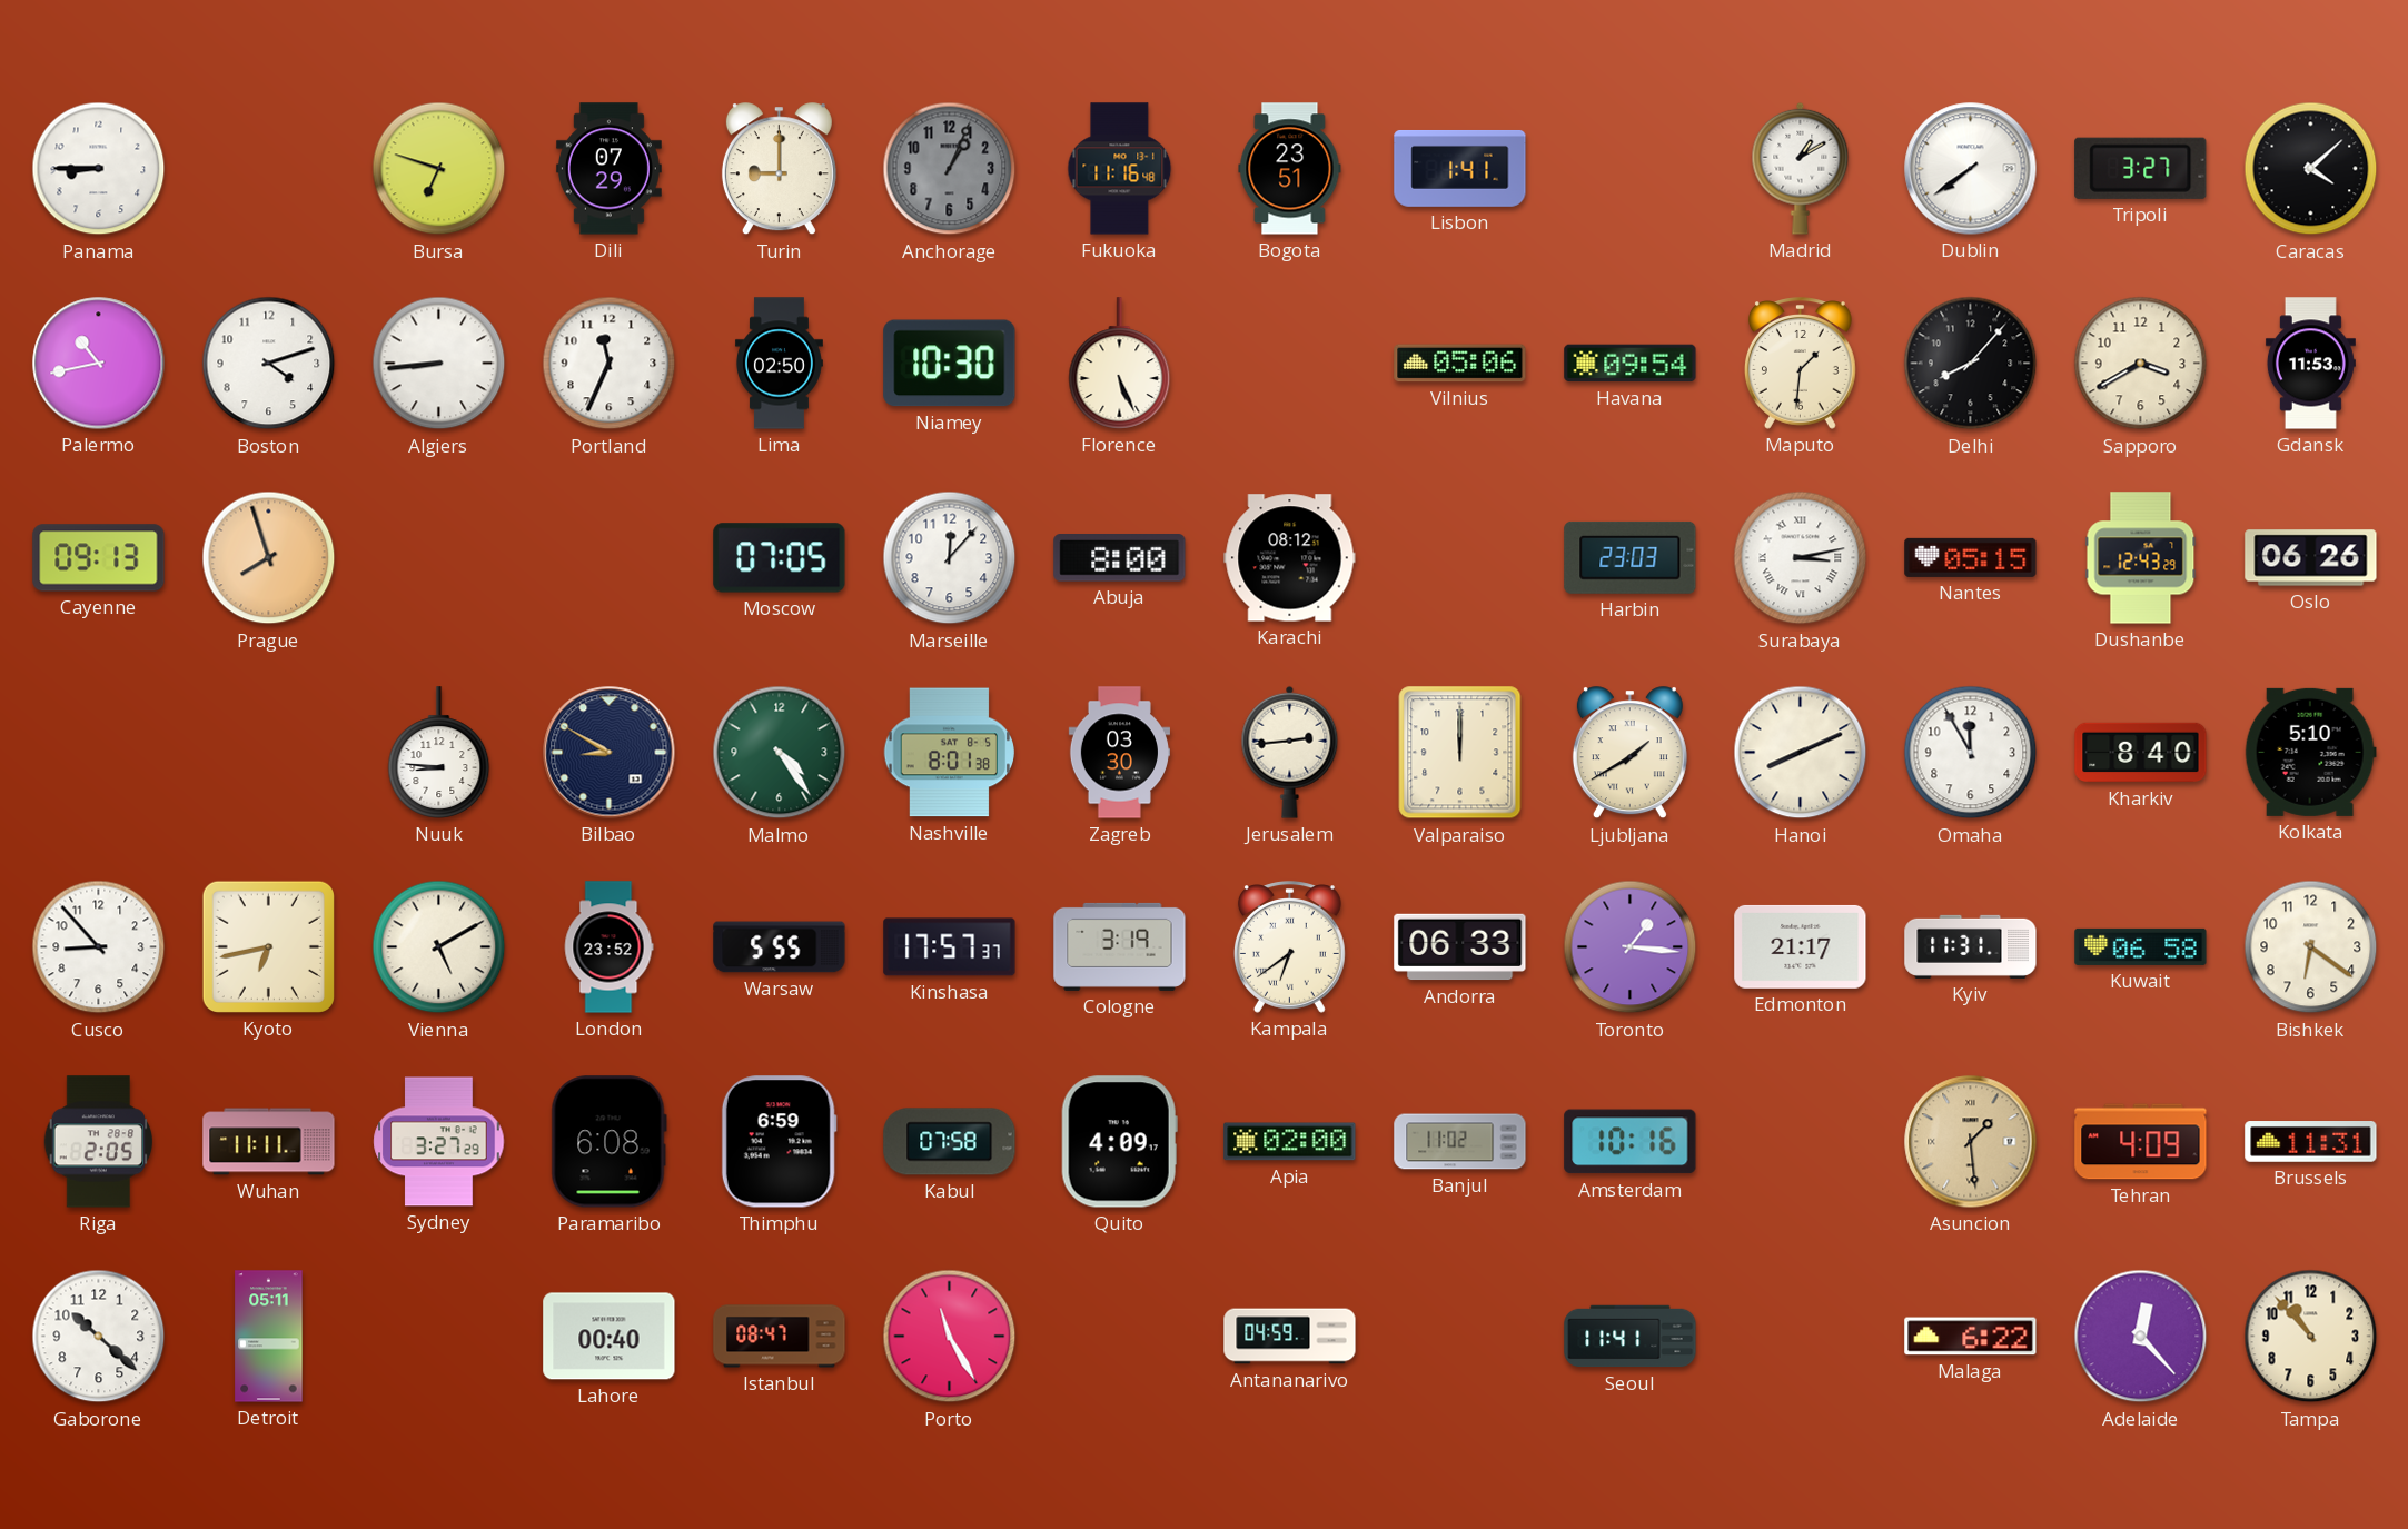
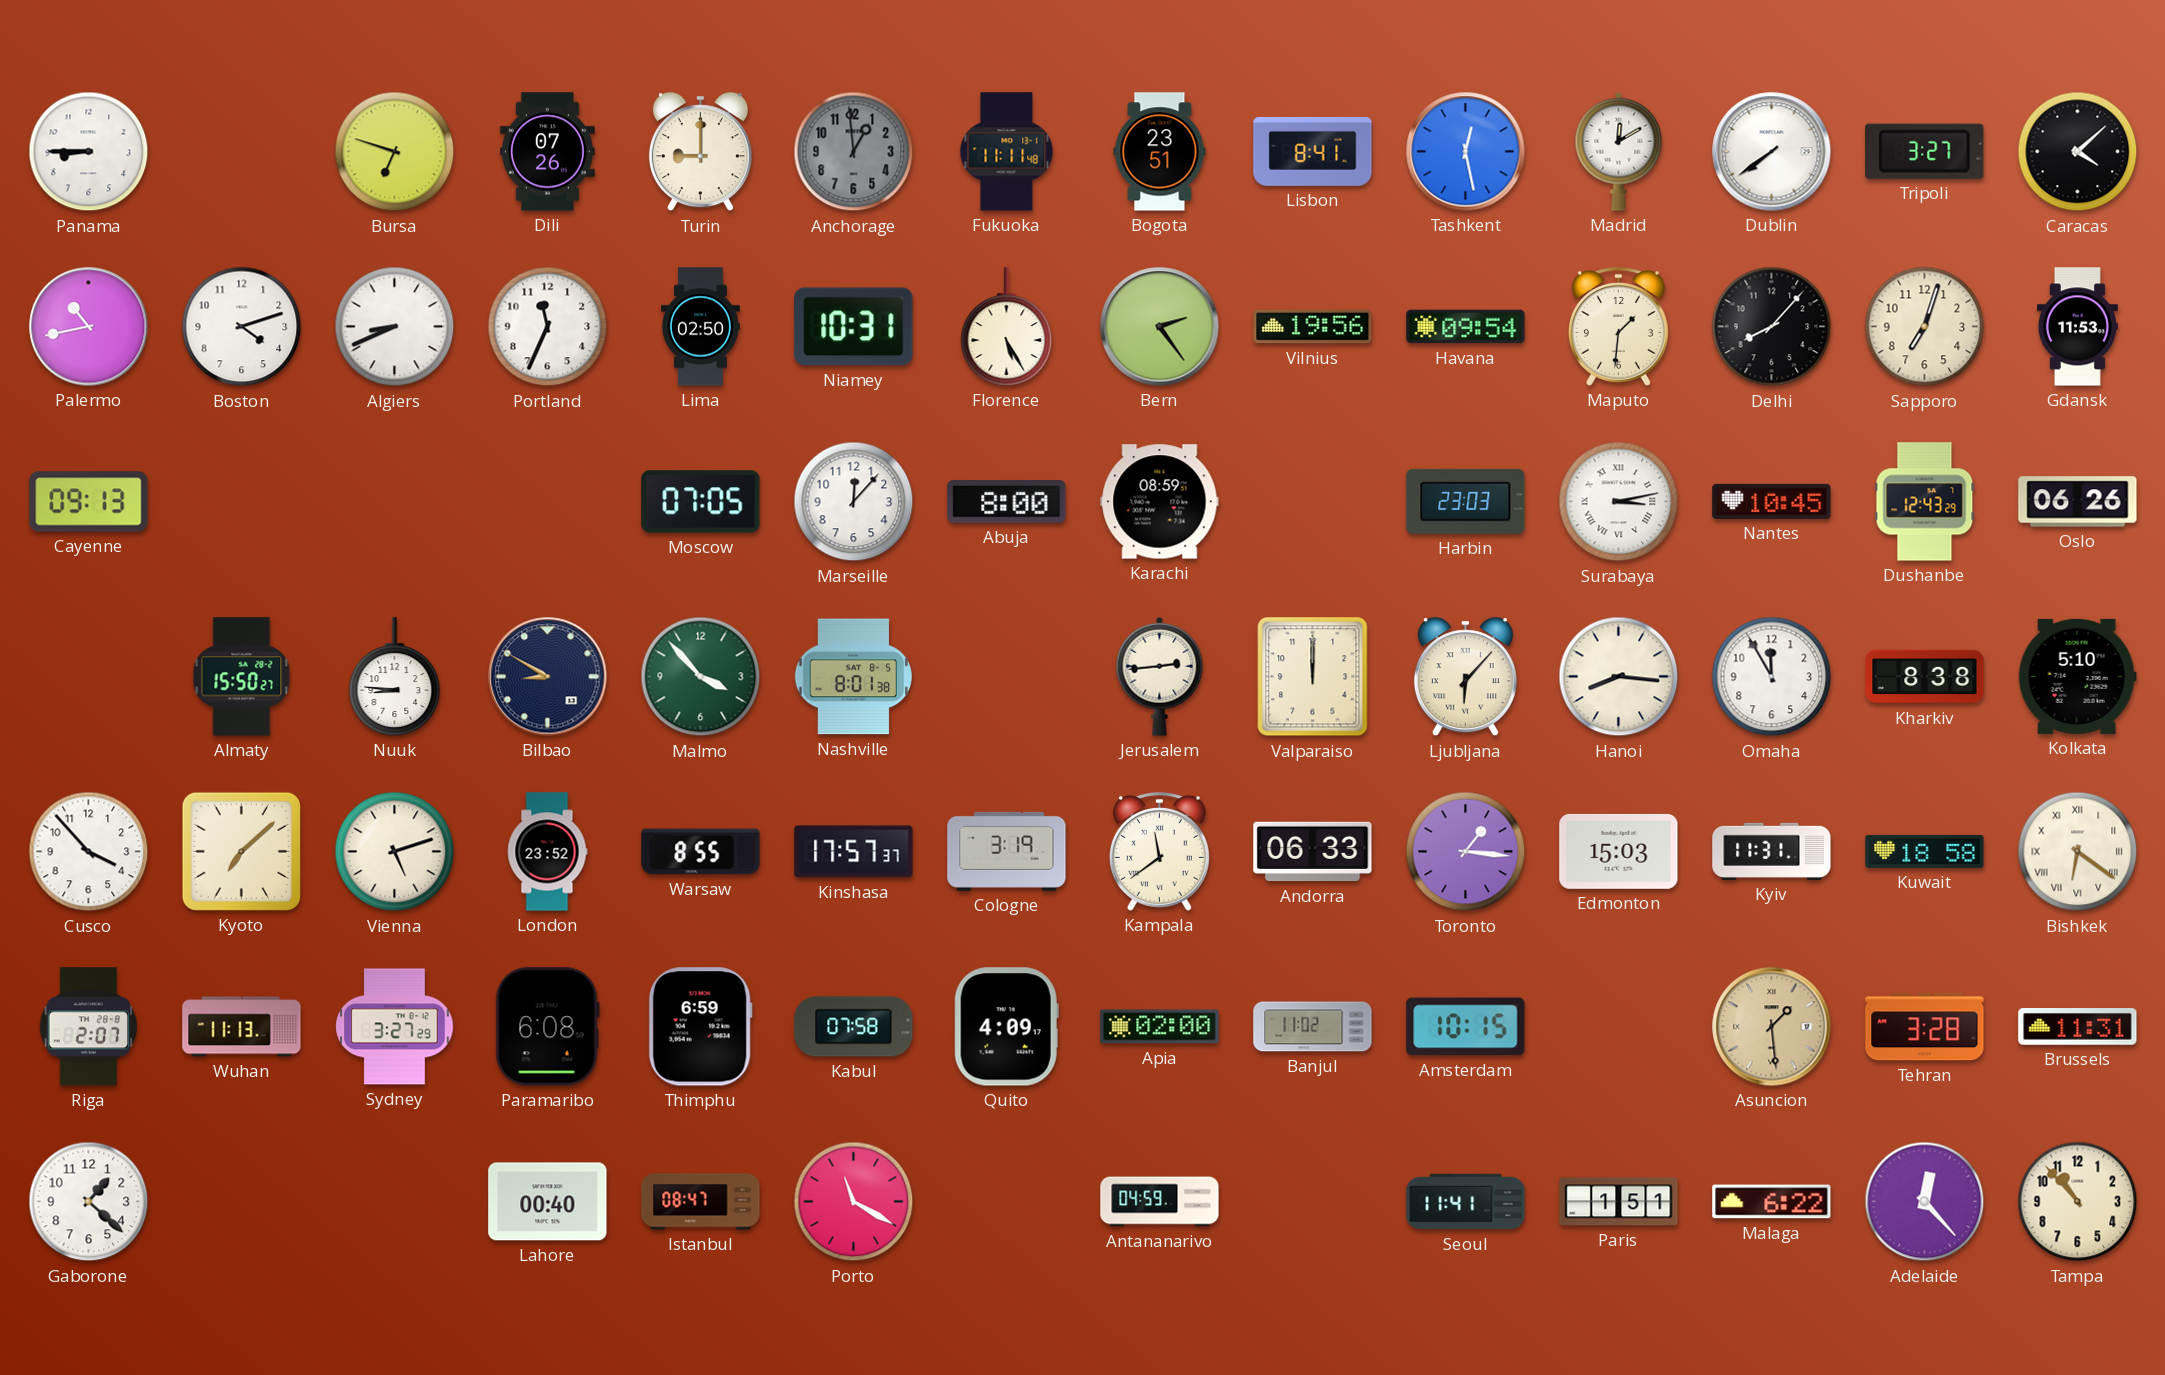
Dili: 07:29 -> 07:26
Anchorage: 1:04 -> 12:59
Fukuoka: 11:16 -> 11:11
Lisbon: 1:41 -> 8:41
Tashkent: none -> 12:28
Madrid: 1:10 -> 12:10
Algiers: 8:44 -> 8:41
Niamey: 10:30 -> 10:31
Florence: 5:26 -> 5:25
Bern: none -> 2:24
Vilnius: 05:06 -> 19:56
Sapporo: 3:40 -> 7:03
Prague: 7:57 -> none
Karachi: 08:12 -> 08:59
Nantes: 05:15 -> 10:45
Almaty: none -> 15:50
Malmo: 4:24 -> 3:53
Zagreb: 03:30 -> none
Ljubljana: 1:40 -> 6:07
Hanoi: 8:11 -> 8:16
Kharkiv: 8:40 -> 8:38
Cusco: 8:53 -> 3:53
Kyoto: 6:43 -> 7:08
Vienna: 5:10 -> 5:12
Warsaw: 5:55 -> 8:55
Kampala: 6:39 -> 11:39
Edmonton: 21:17 -> 15:03
Kuwait: 06:58 -> 18:58
Bishkek numerals: Arabic -> Roman
Riga: 2:05 -> 2:07
Wuhan: 11:11 -> 11:13
Amsterdam: 10:16 -> 10:15
Tehran: 4:09 -> 3:28
Gaborone: 10:22 -> 1:22
Detroit: 05:11 -> none
Porto: 11:25 -> 11:20
Paris: none -> 1:51
